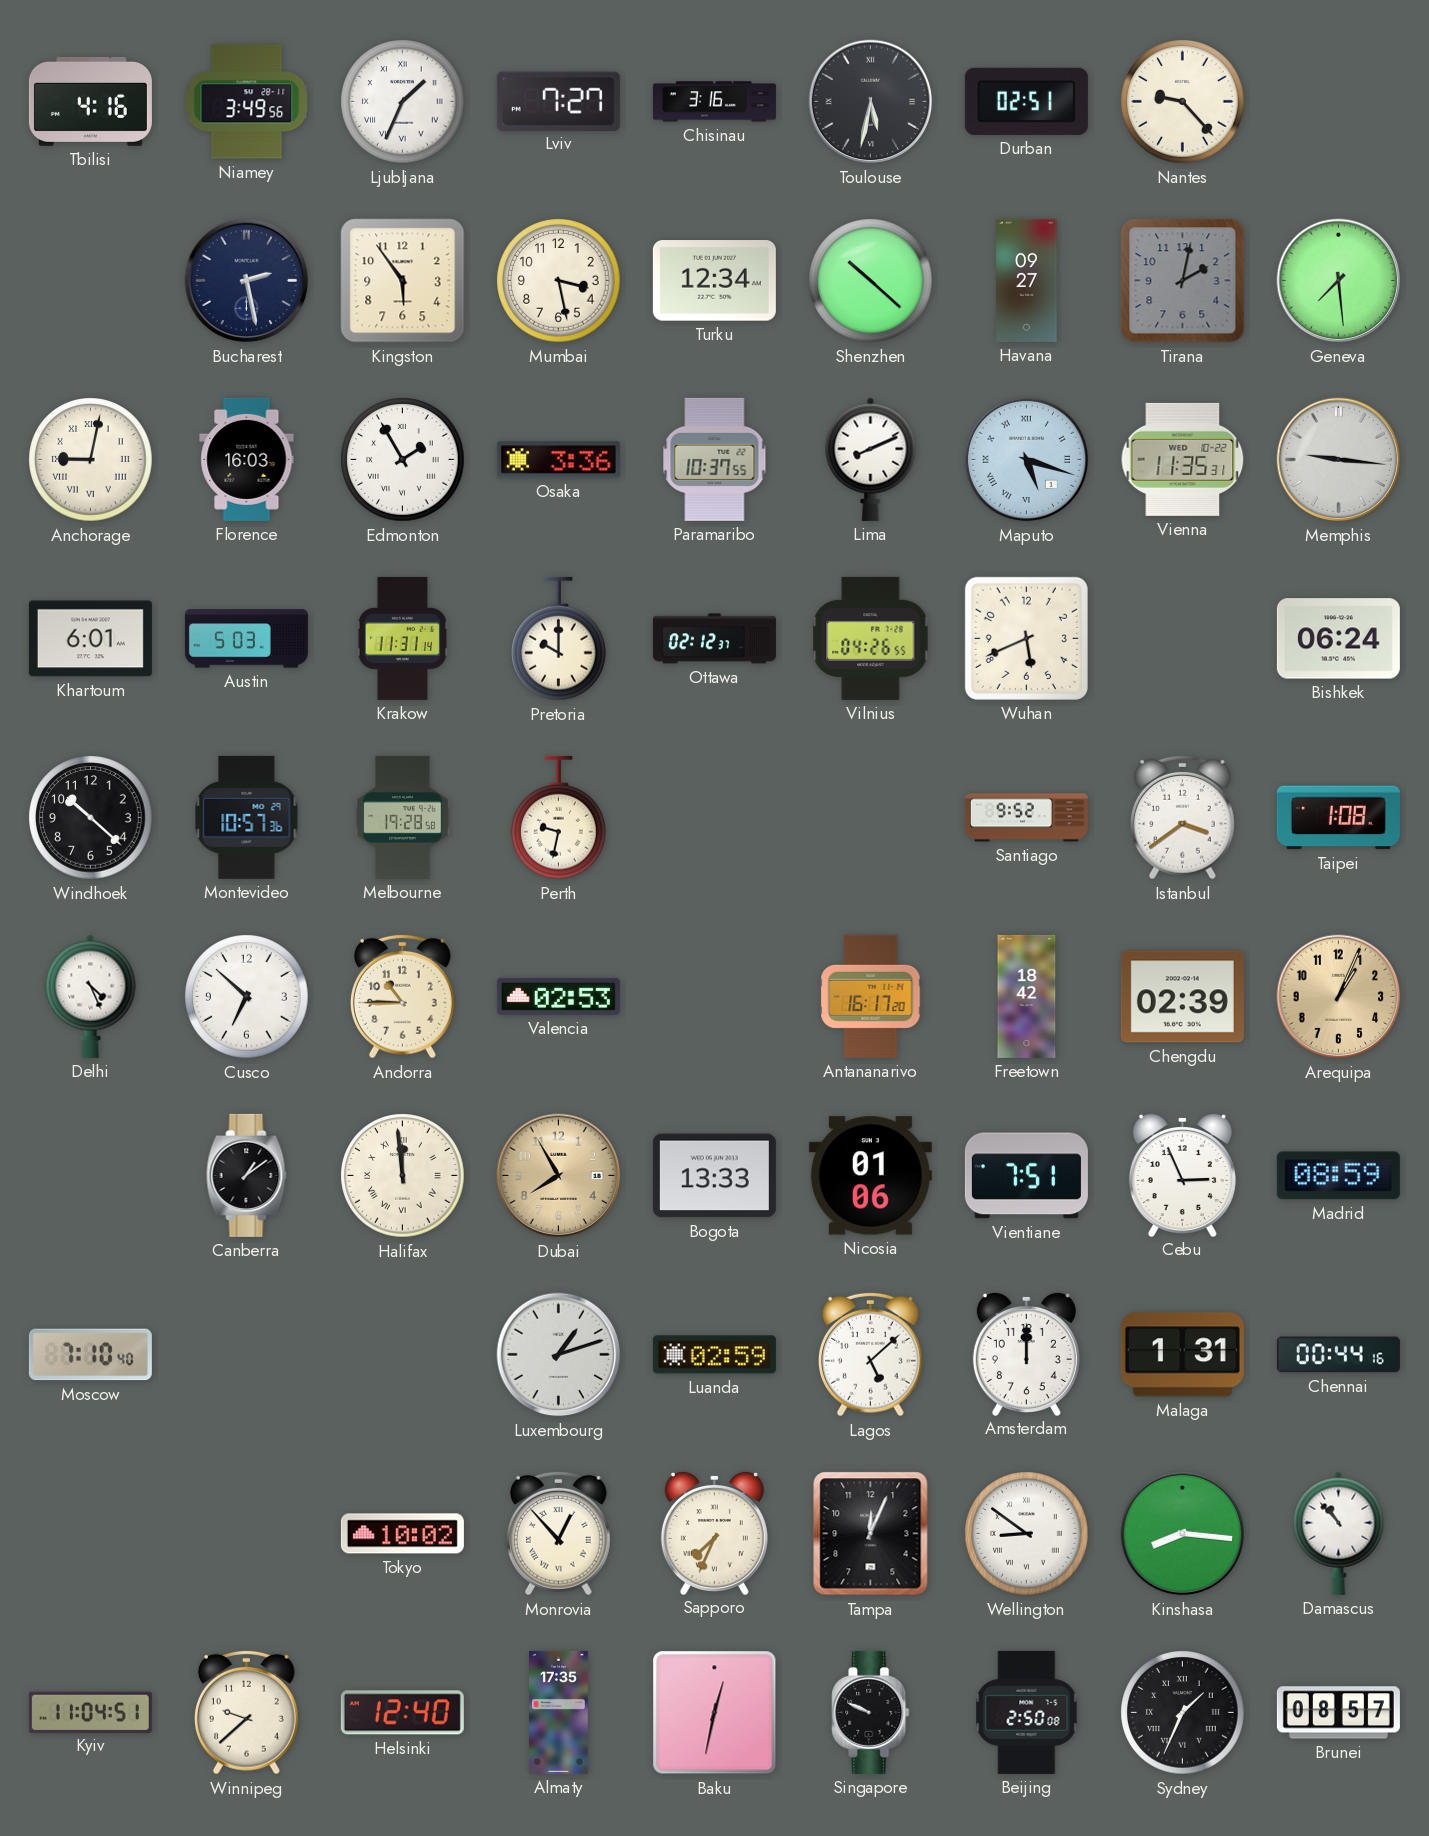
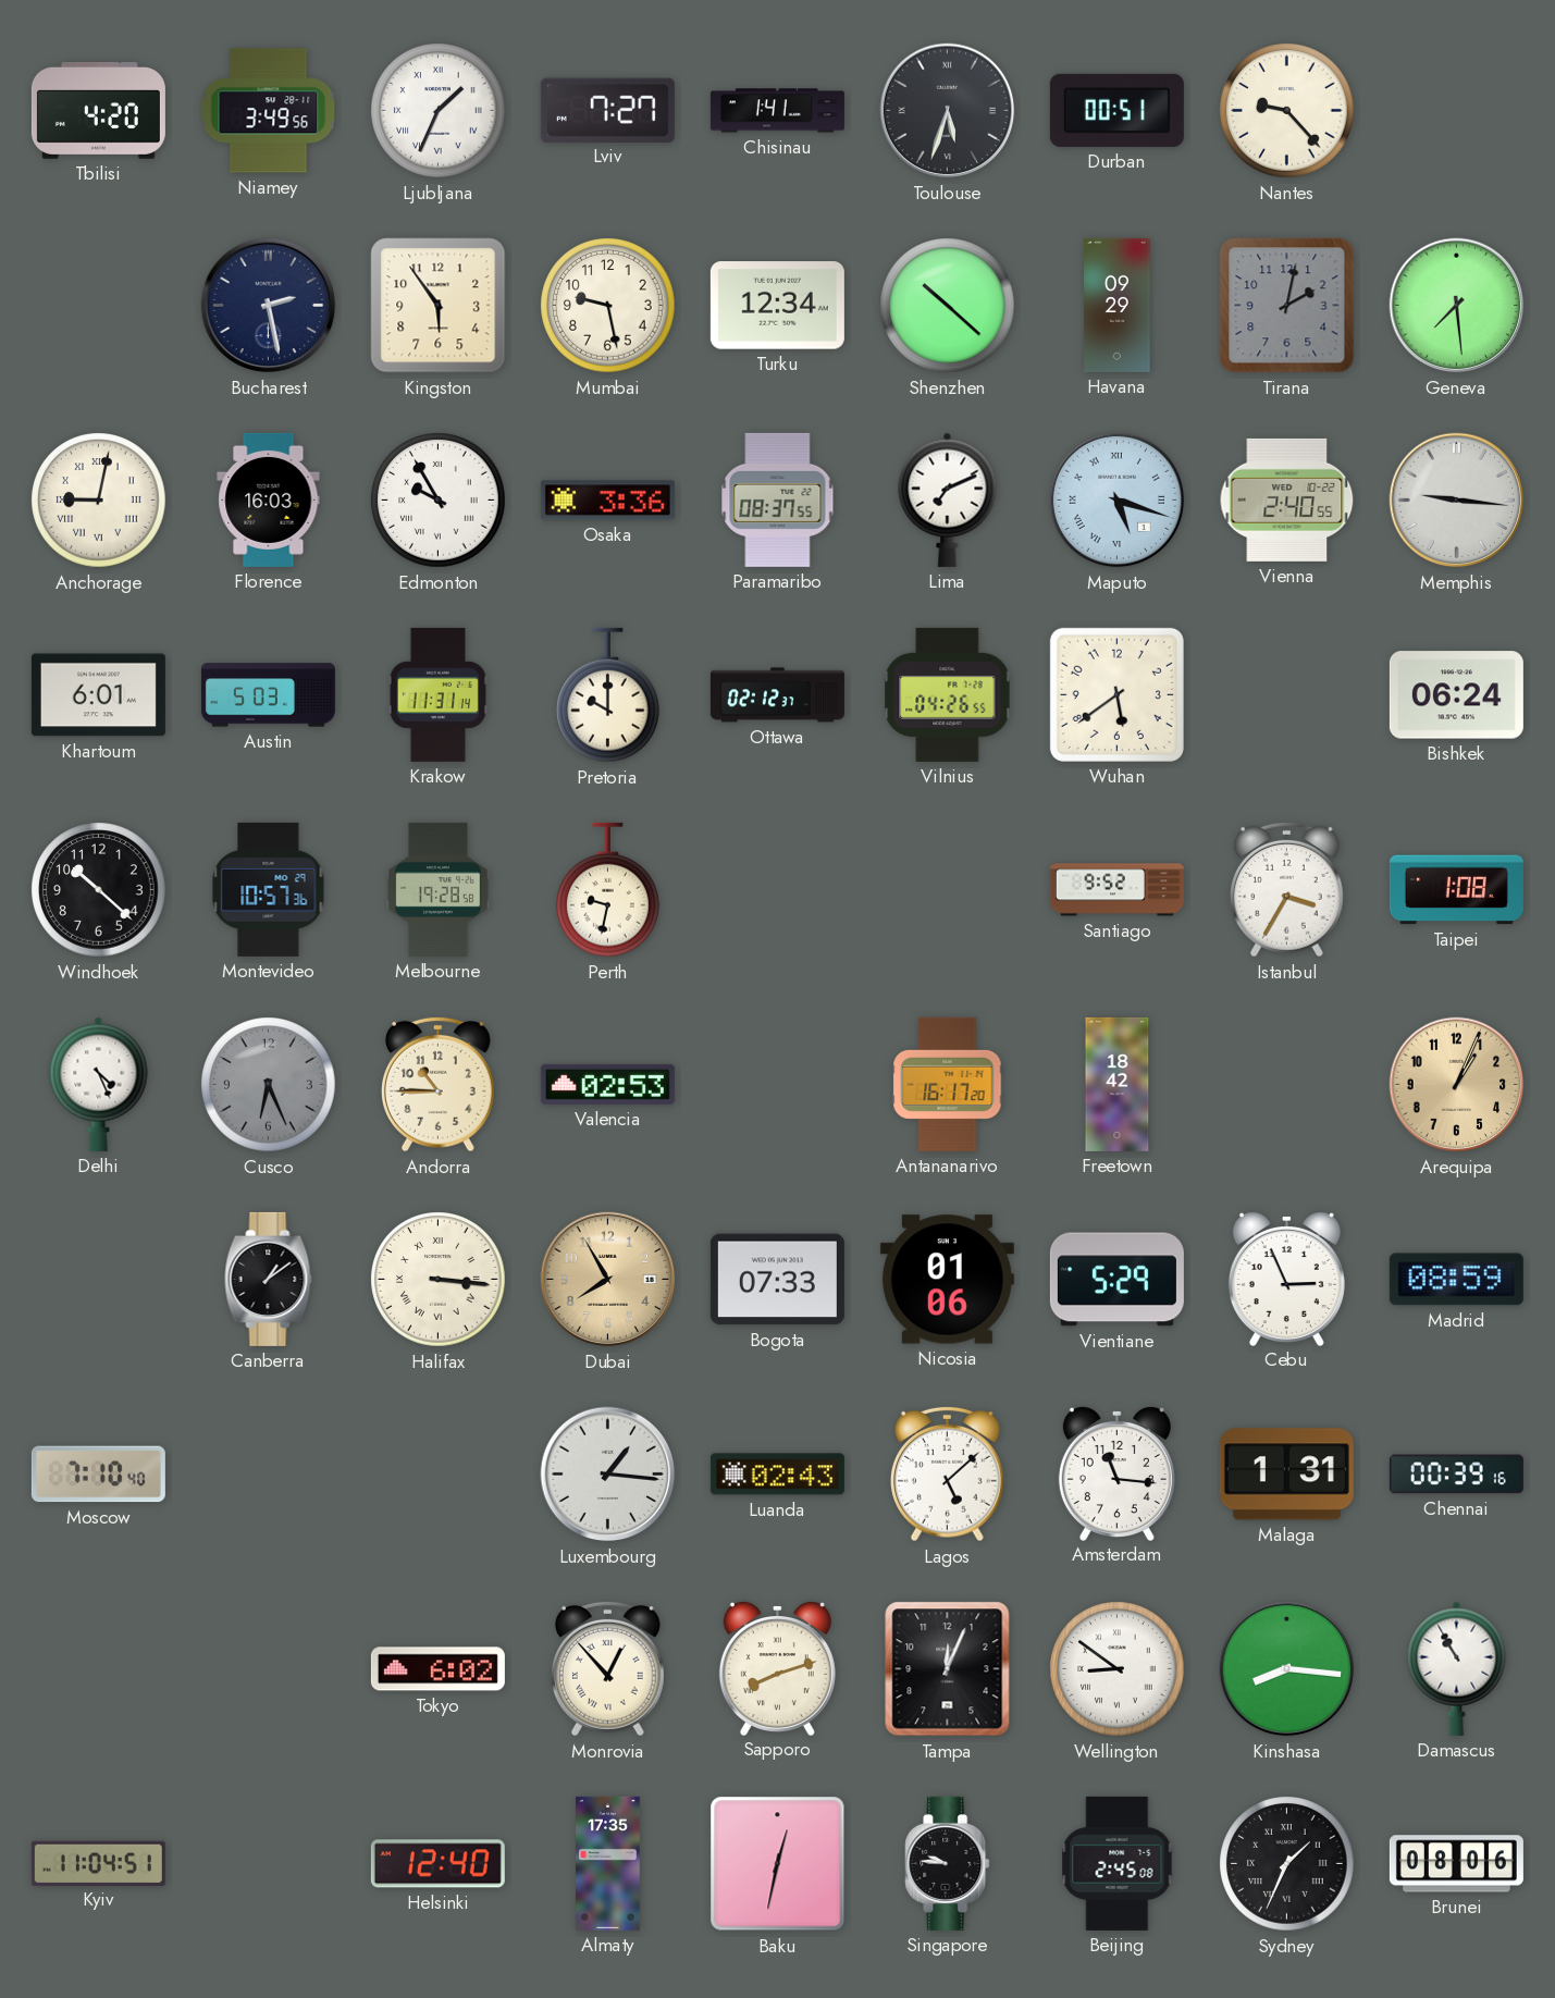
Tbilisi: 4:16 -> 4:20
Chisinau: 3:16 -> 1:41
Toulouse: 5:32 -> 5:33
Durban: 02:51 -> 00:51
Mumbai: 3:28 -> 9:28
Havana: 09:27 -> 09:29
Edmonton: 1:55 -> 9:55
Paramaribo: 10:37 -> 08:37
Lima: 8:11 -> 7:11
Vienna: 11:35 -> 2:40
Wuhan: 5:41 -> 5:39
Istanbul: 3:39 -> 3:35
Cusco: 6:52 -> 6:26
Cusco dial: white -> grey
Chengdu: 02:39 -> none
Halifax: 11:59 -> 3:16
Bogota: 13:33 -> 07:33
Vientiane: 7:51 -> 5:29
Luxembourg: 1:12 -> 1:16
Luanda: 02:59 -> 02:43
Amsterdam: 12:00 -> 11:16
Chennai: 00:44 -> 00:39
Tokyo: 10:02 -> 6:02
Sapporo: 7:34 -> 8:12
Damascus: 10:53 -> 10:55
Winnipeg: 9:38 -> none
Singapore: 9:49 -> 9:46
Beijing: 2:50 -> 2:45
Brunei: 08:57 -> 08:06
